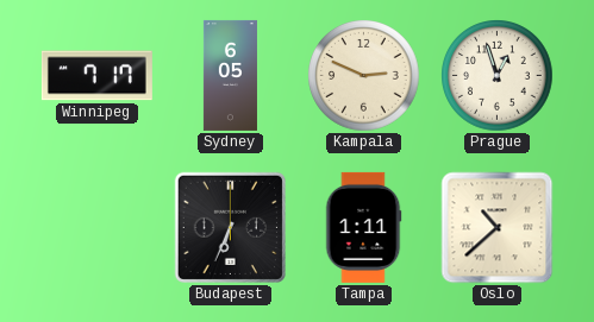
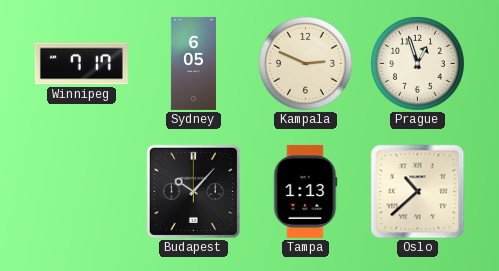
Budapest: 6:34 -> 10:07
Tampa: 1:11 -> 1:13
